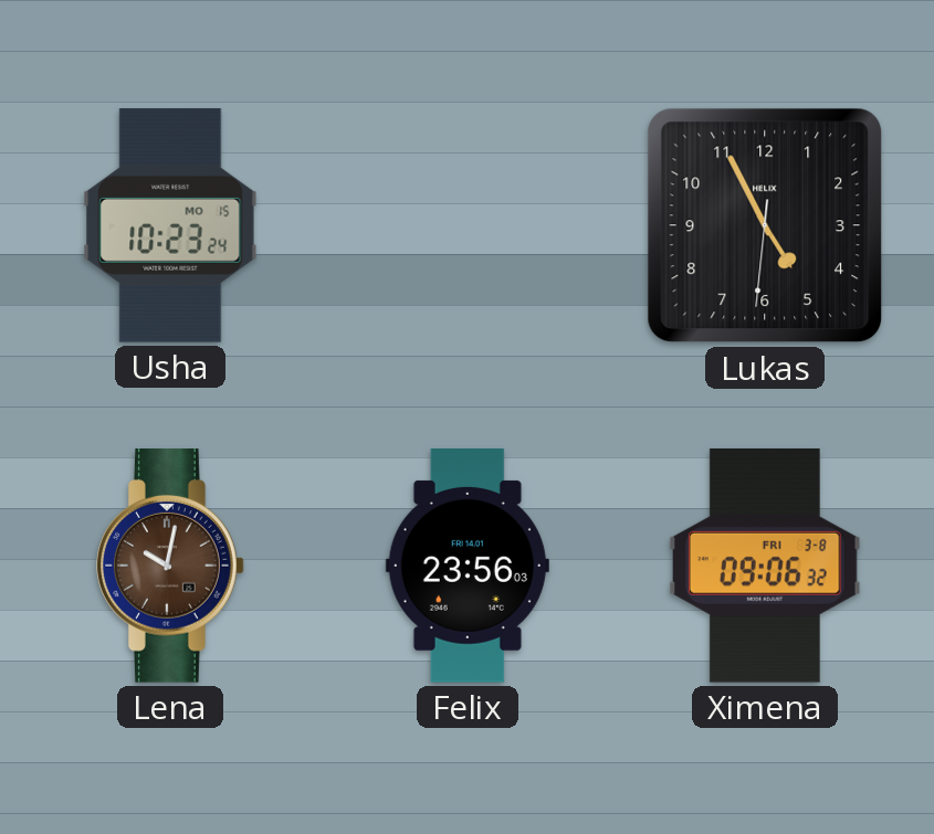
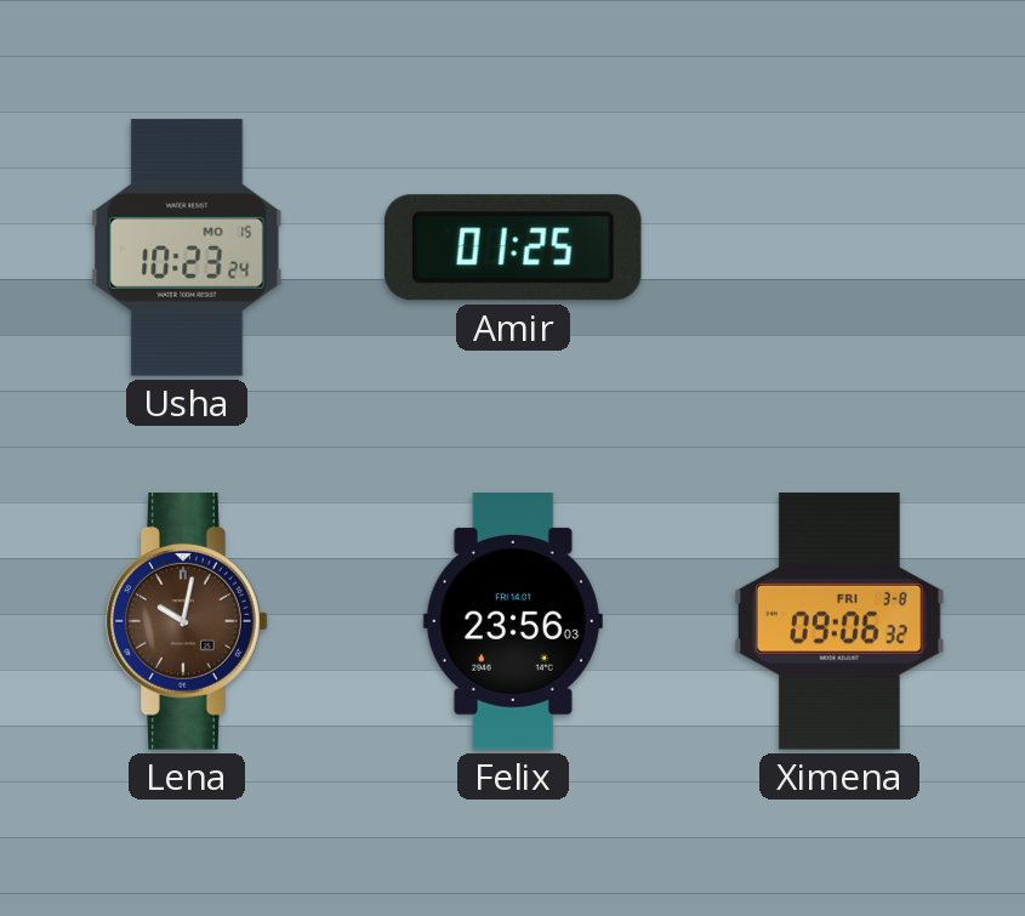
Amir: none -> 01:25
Lukas: 4:55 -> none
